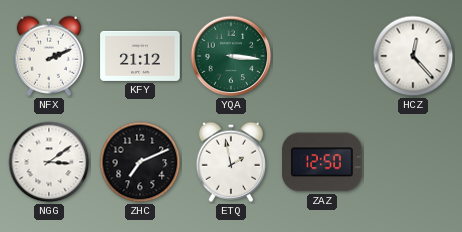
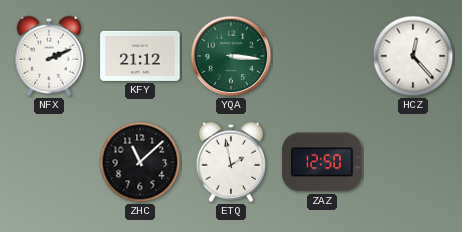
NGG: 3:09 -> none
ZHC: 7:11 -> 11:08
